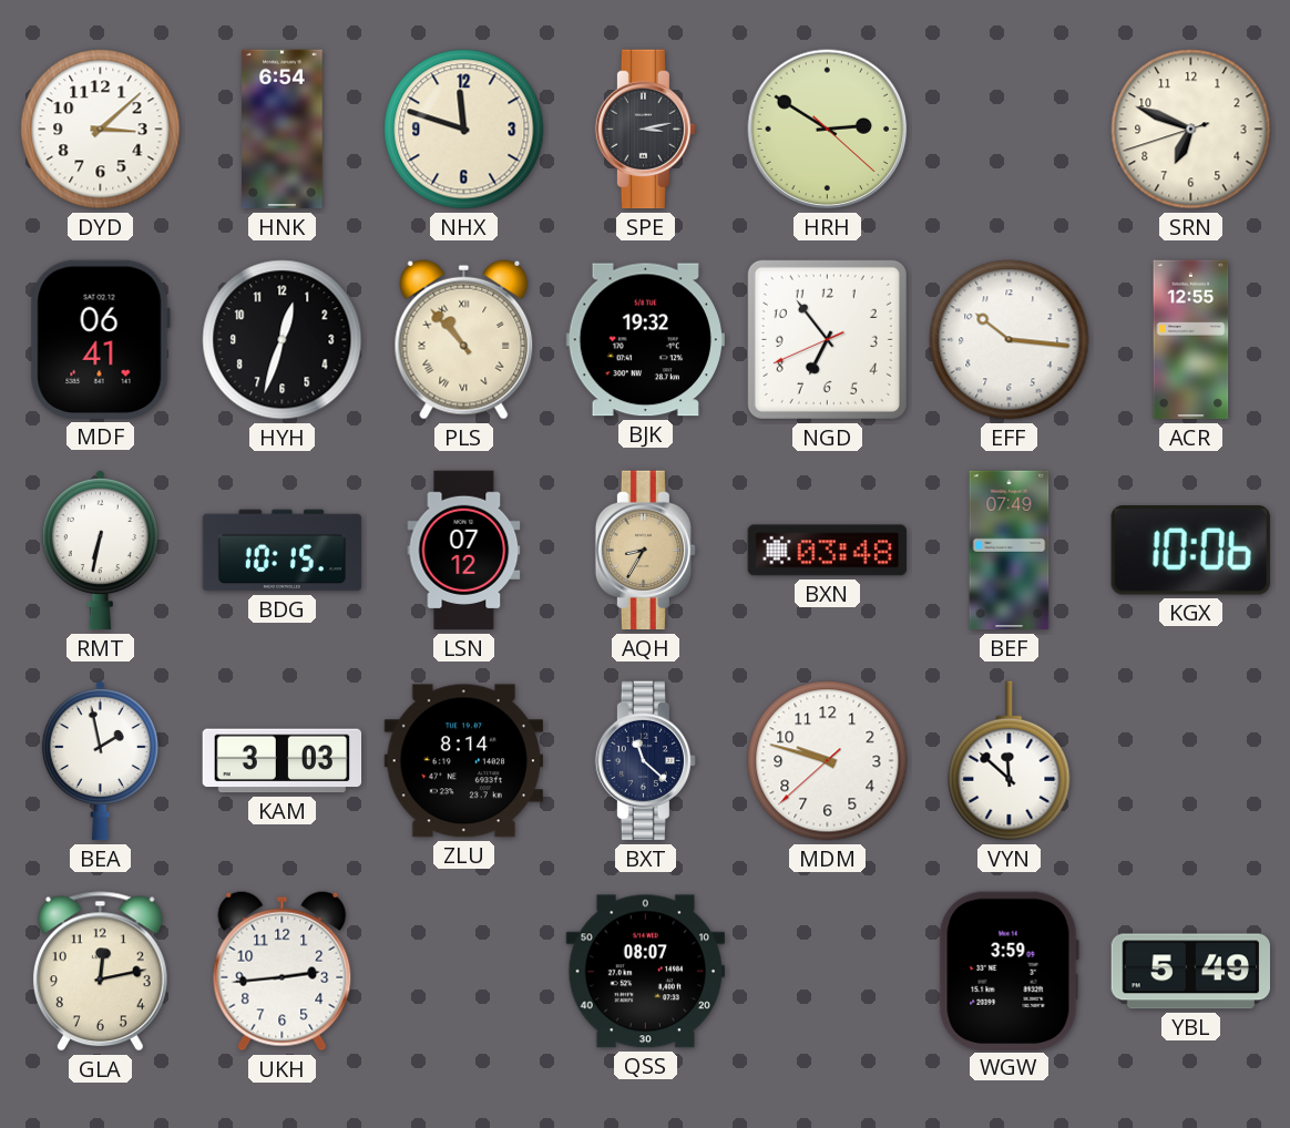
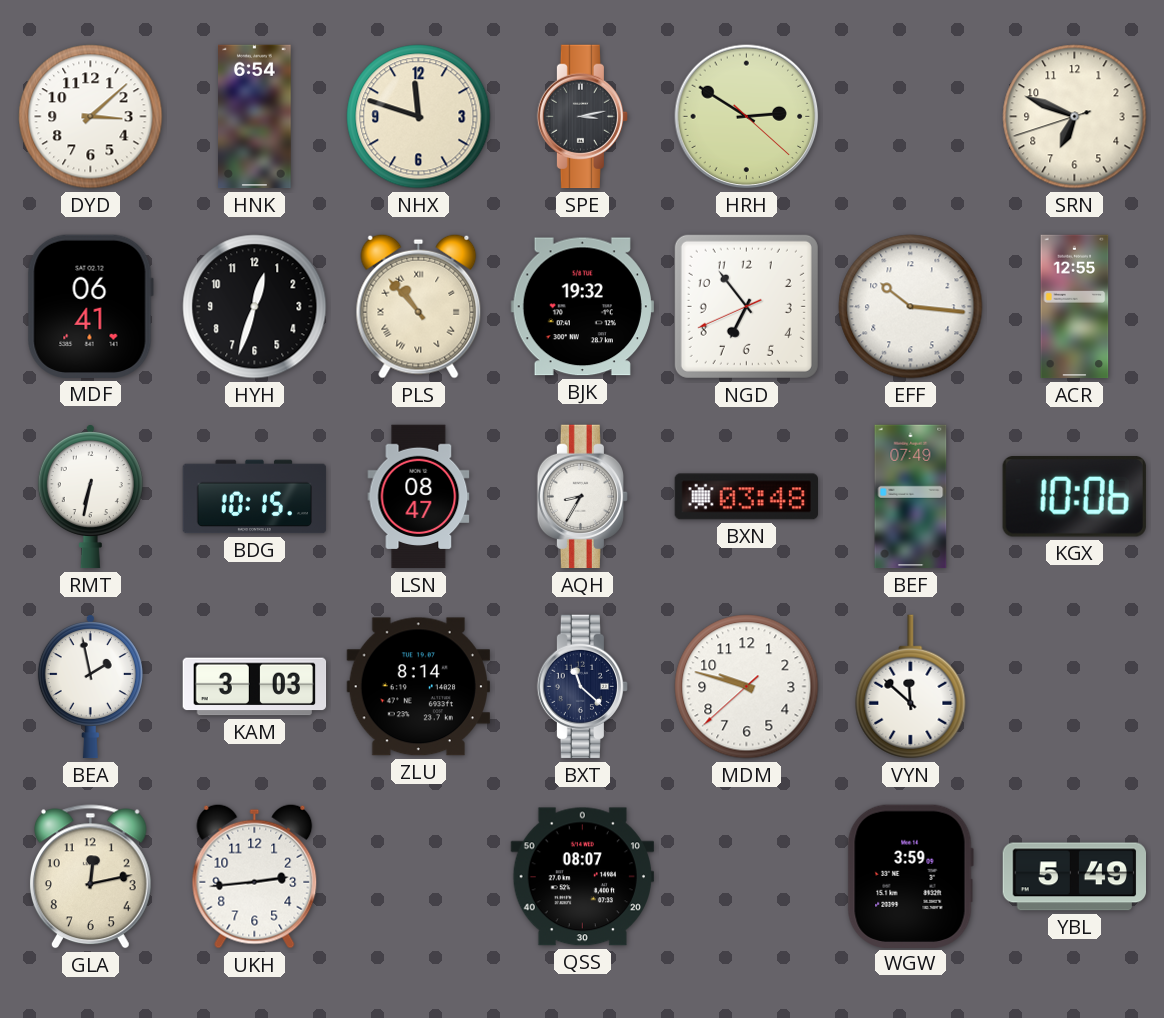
LSN: 07:12 -> 08:47
AQH dial: champagne -> white
